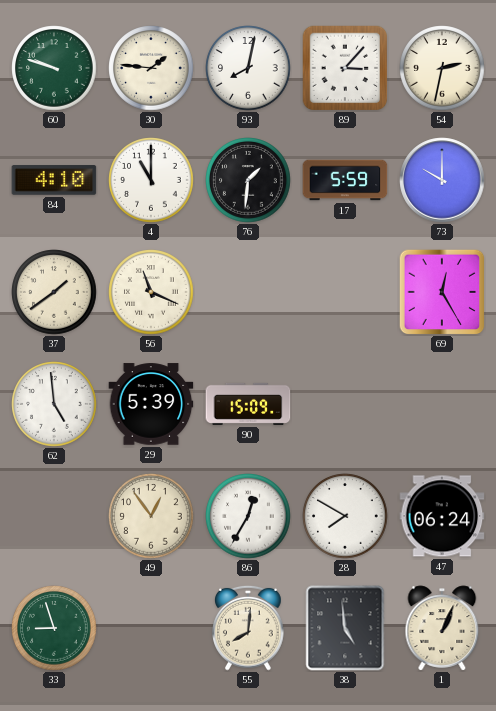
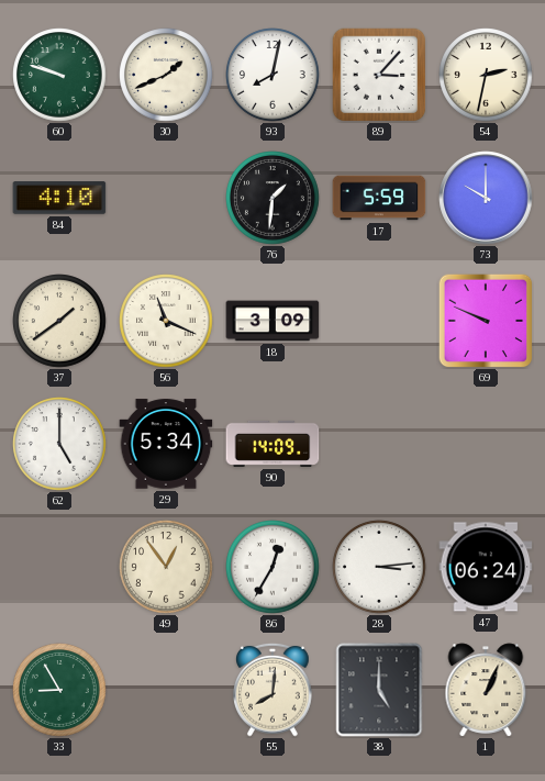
30: 1:46 -> 1:41
4: 11:00 -> none
18: none -> 3:09
69: 12:25 -> 9:49
62: 4:59 -> 5:00
29: 5:39 -> 5:34
90: 15:09 -> 14:09
28: 7:50 -> 3:14
33: 8:57 -> 8:55
38: 4:59 -> 5:00
